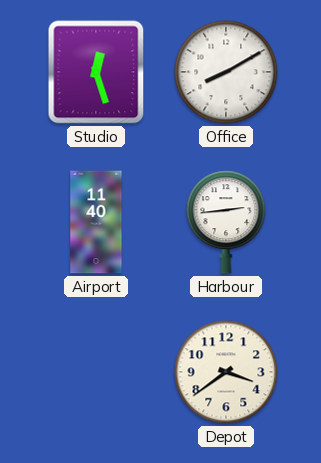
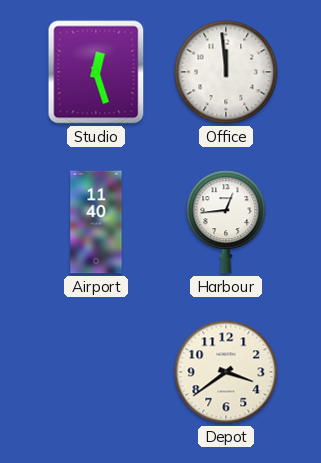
Office: 8:10 -> 11:59
Harbour: 2:44 -> 12:44
